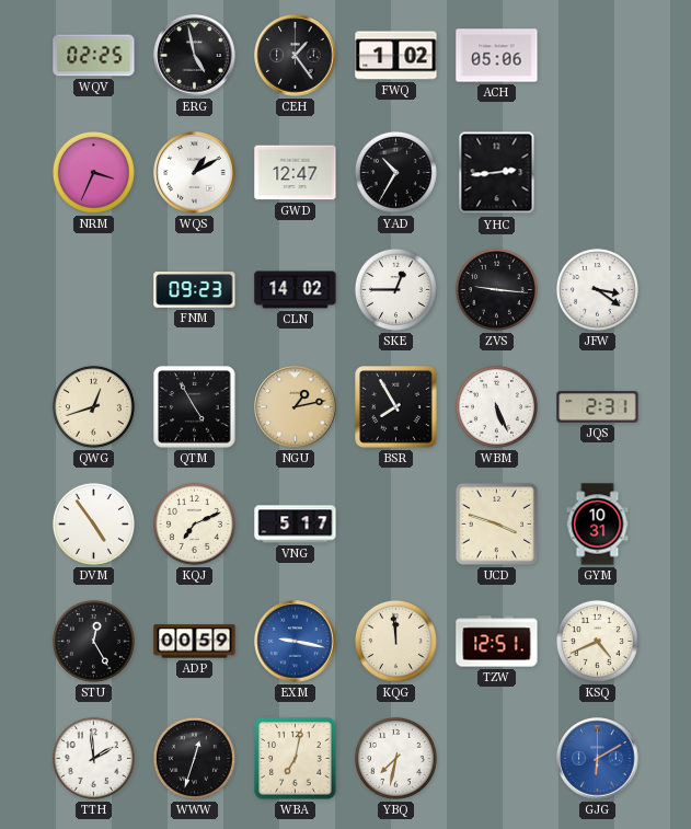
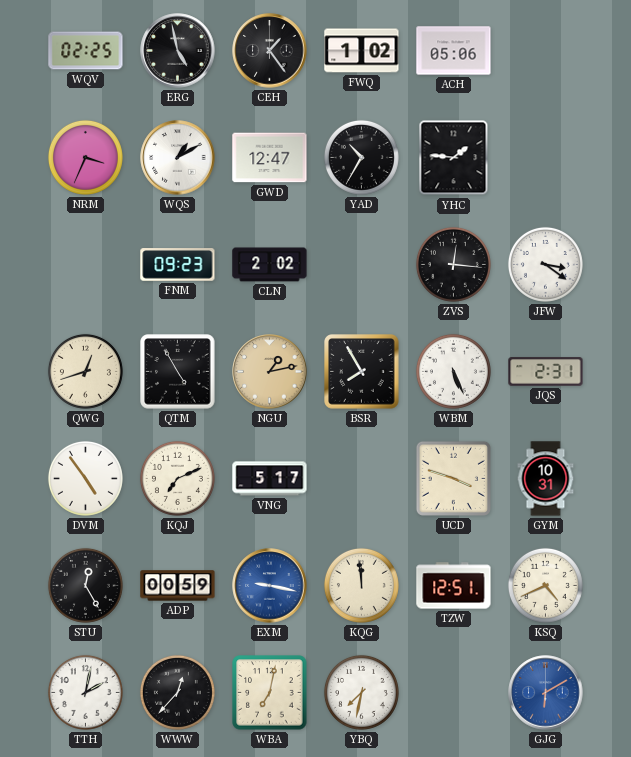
YHC: 2:44 -> 1:46
CLN: 14:02 -> 2:02
SKE: 12:45 -> none
ZVS: 9:16 -> 12:16
TTH: 1:59 -> 2:02
WWW: 12:33 -> 12:37
